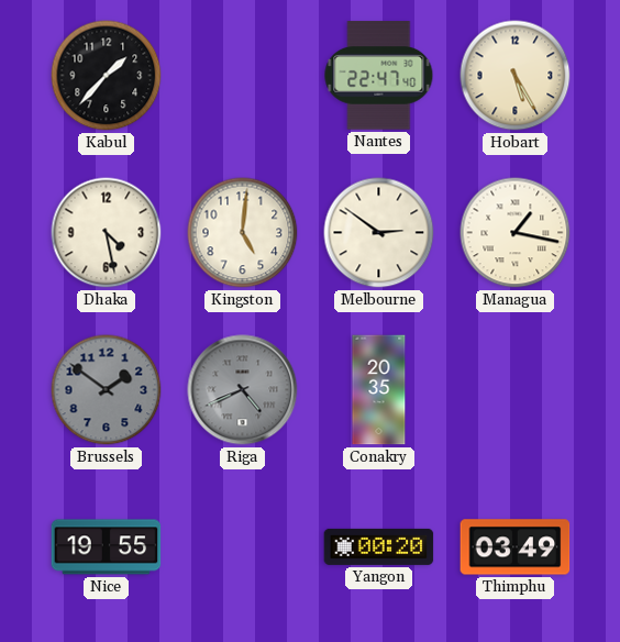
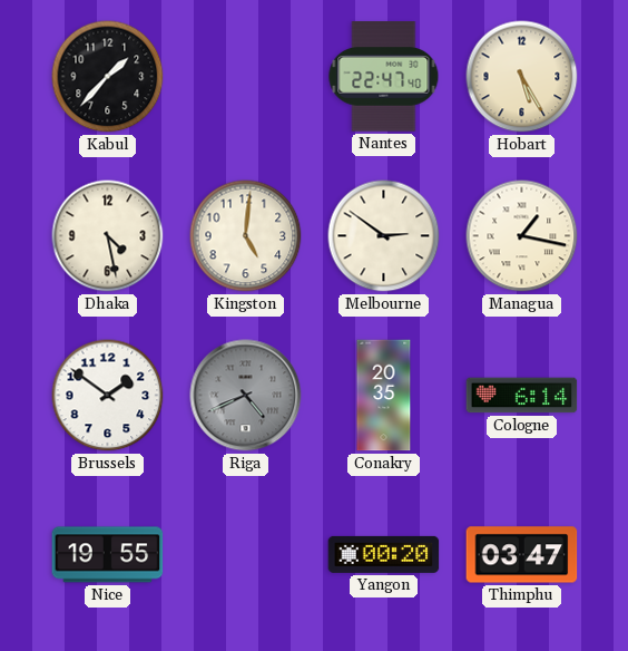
Brussels dial: grey -> white
Cologne: none -> 6:14
Thimphu: 03:49 -> 03:47
